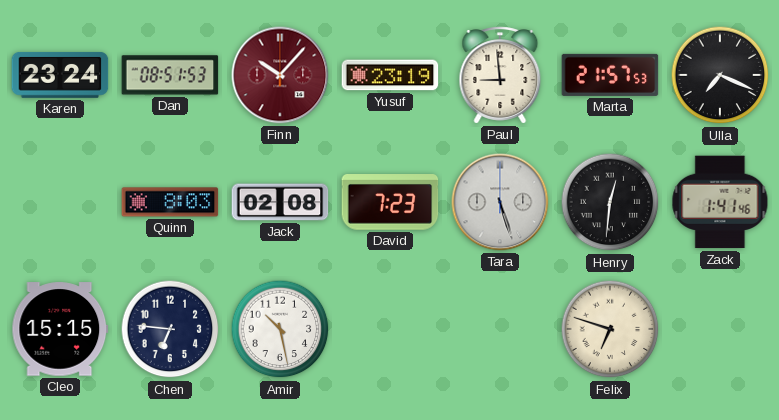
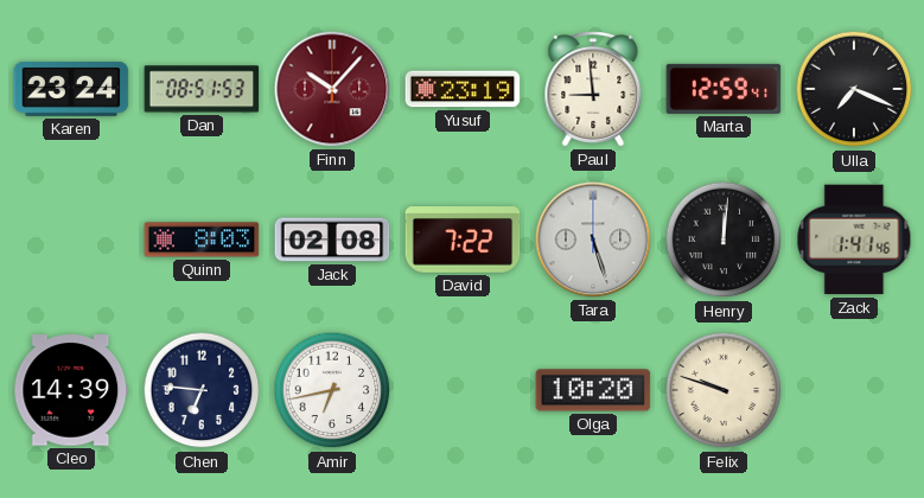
Marta: 21:57 -> 12:59
David: 7:23 -> 7:22
Henry: 12:31 -> 12:01
Cleo: 15:15 -> 14:39
Amir: 10:28 -> 6:43
Olga: none -> 10:20
Felix: 6:48 -> 9:48
